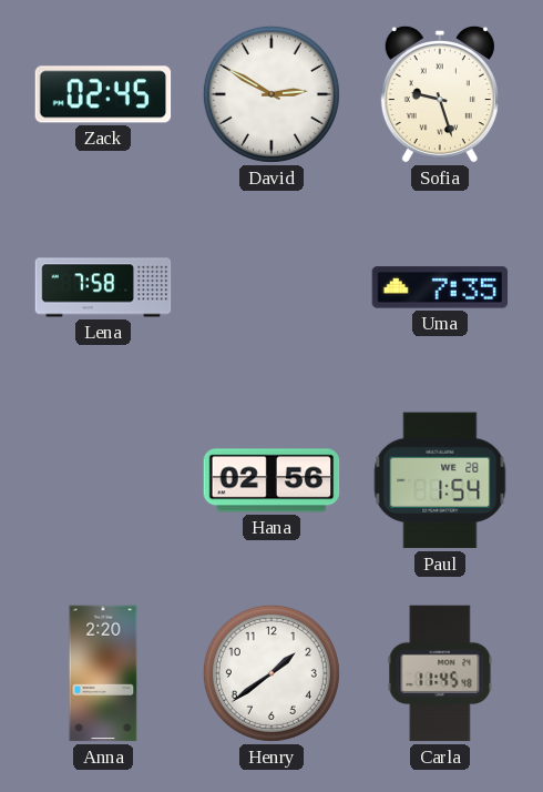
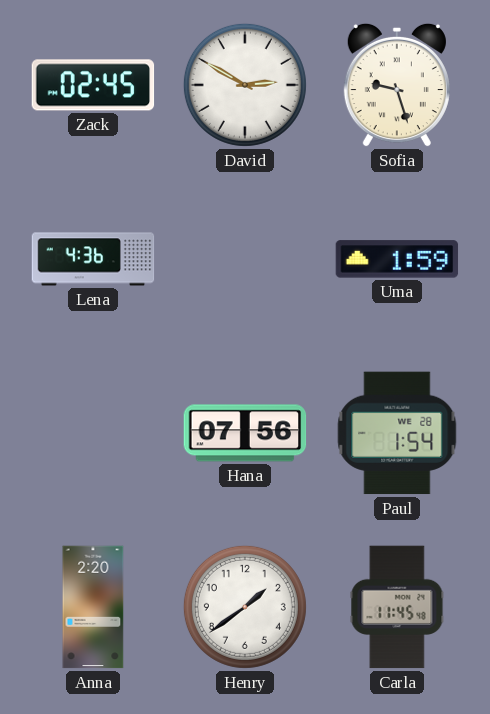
Lena: 7:58 -> 4:36
Uma: 7:35 -> 1:59
Hana: 02:56 -> 07:56
